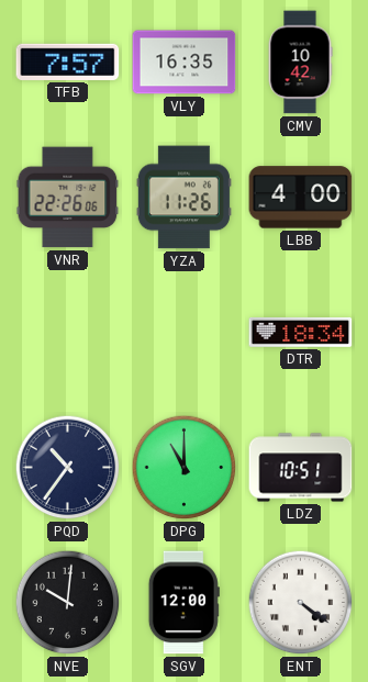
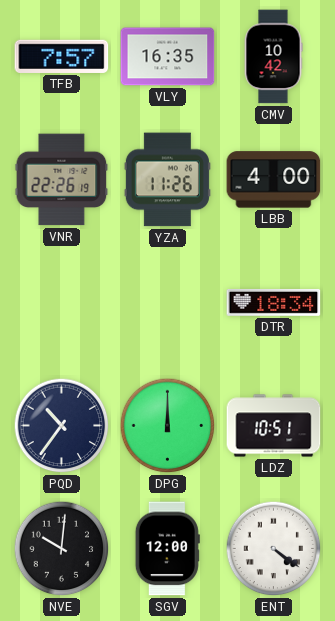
VNR: 22:26:06 -> 22:26:19
DPG: 11:00 -> 12:00
